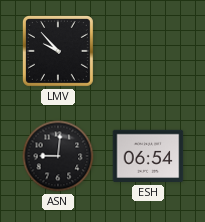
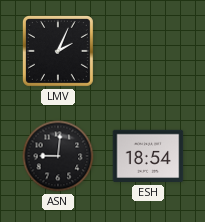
LMV: 9:53 -> 2:04
ESH: 06:54 -> 18:54
